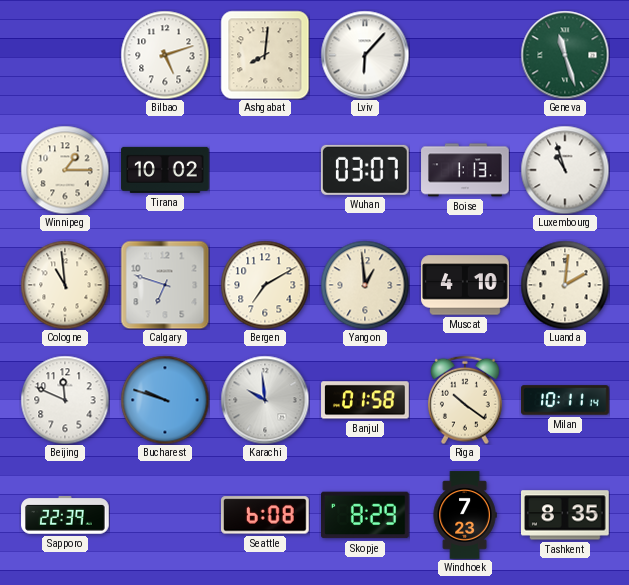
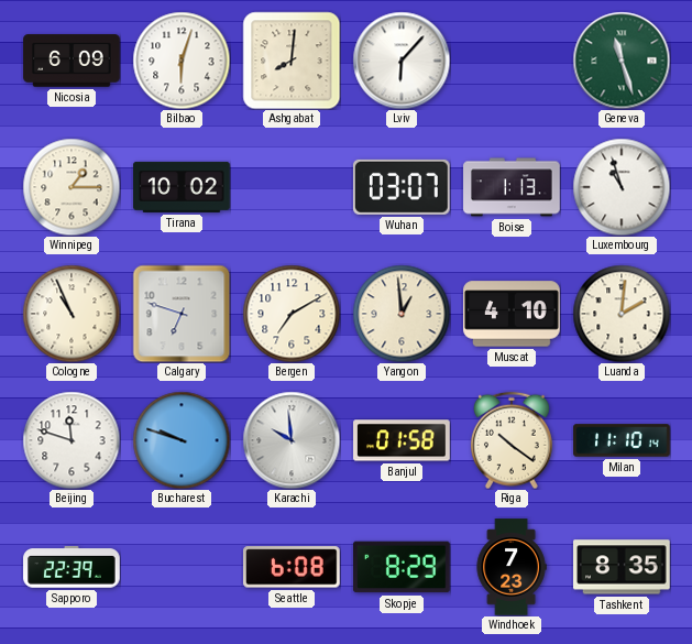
Nicosia: none -> 6:09
Bilbao: 5:12 -> 6:03
Cologne: 10:59 -> 10:56
Beijing: 11:49 -> 11:48
Milan: 10:11 -> 11:10
